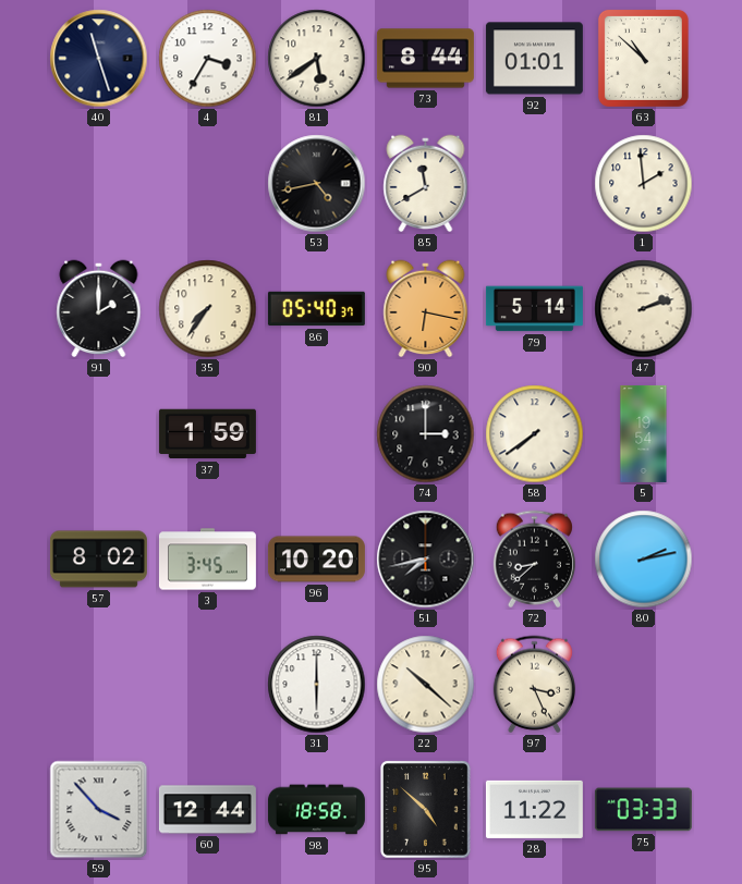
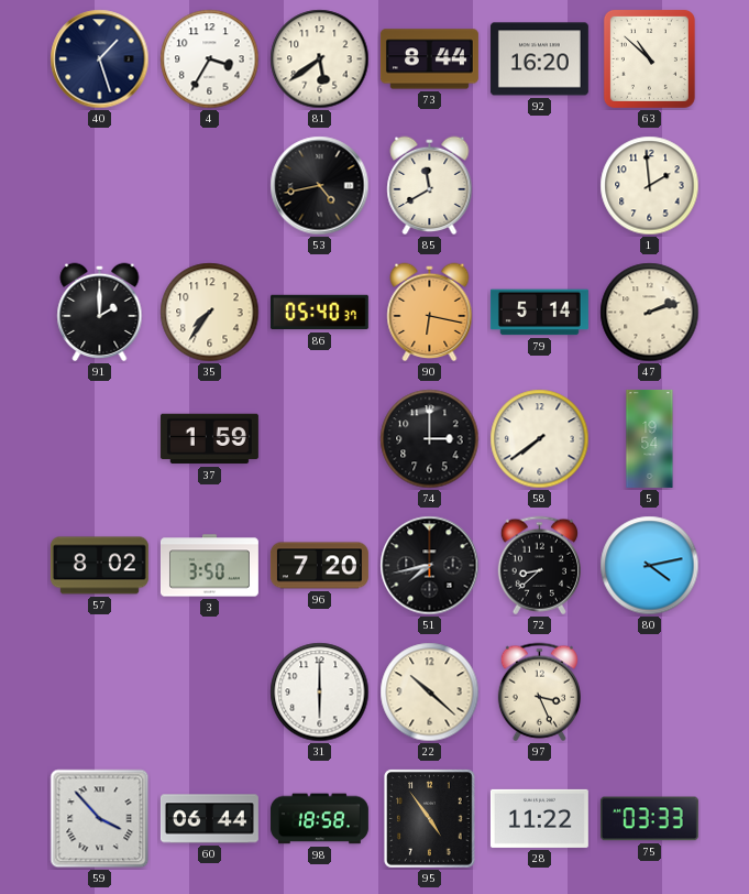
40: 11:27 -> 1:27
92: 01:01 -> 16:20
3: 3:45 -> 3:50
96: 10:20 -> 7:20
80: 2:13 -> 4:13
60: 12:44 -> 06:44
95: 4:52 -> 4:54
